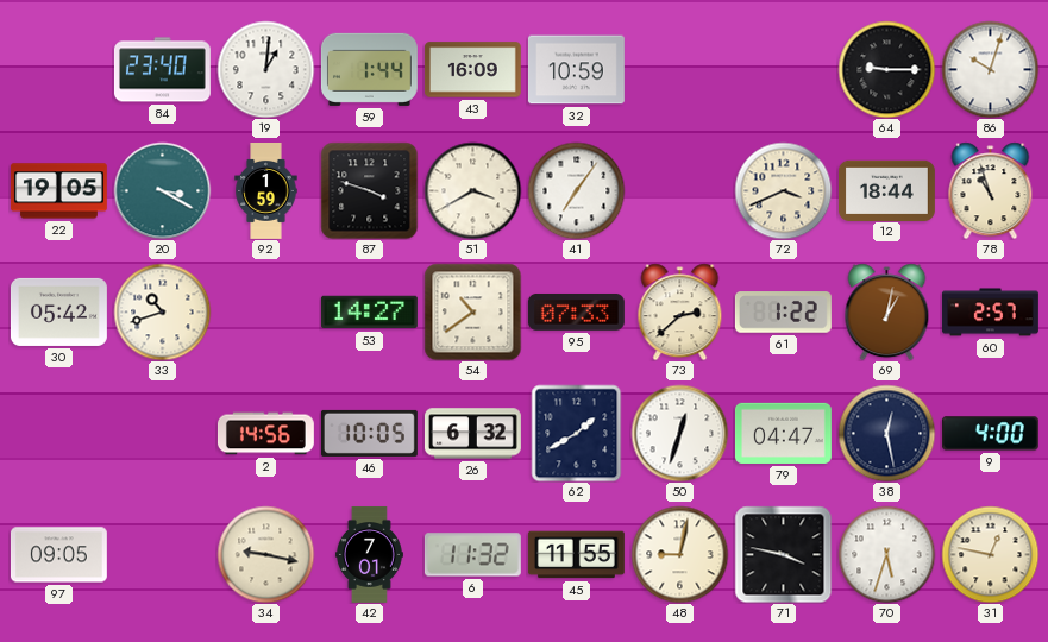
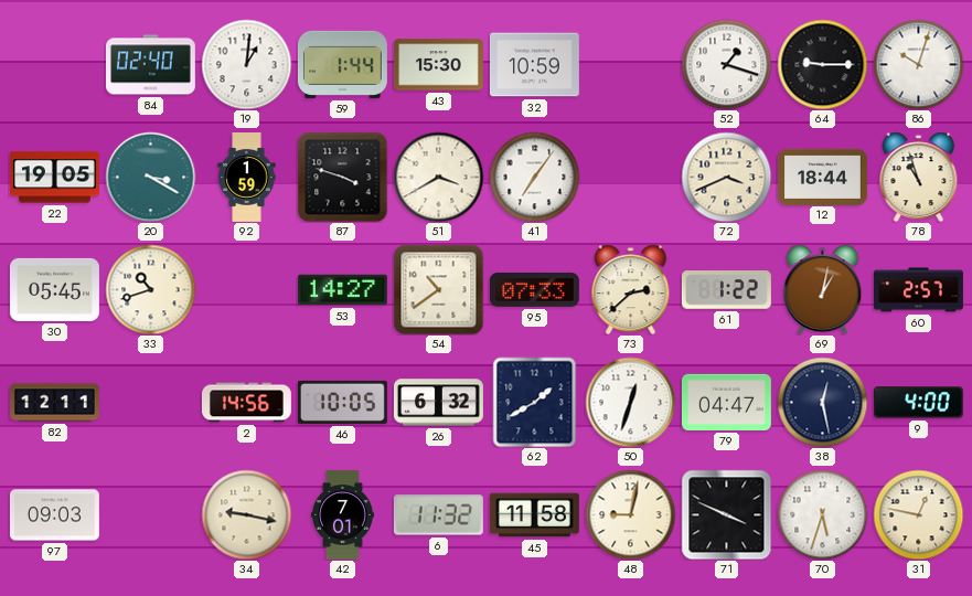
84: 23:40 -> 02:40
43: 16:09 -> 15:30
52: none -> 1:18
30: 05:42 -> 05:45
82: none -> 12:11
97: 09:05 -> 09:03
45: 11:55 -> 11:58
71: 3:47 -> 3:49
